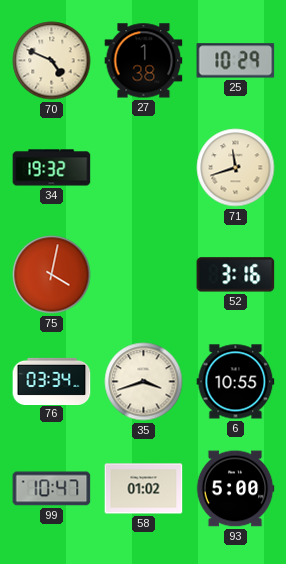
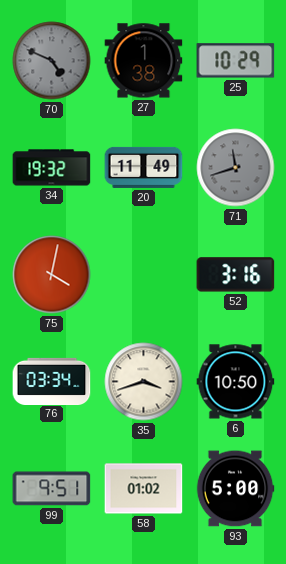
70 dial: cream -> grey
20: none -> 11:49
71 dial: cream -> grey
6: 10:55 -> 10:50
99: 10:47 -> 9:51
